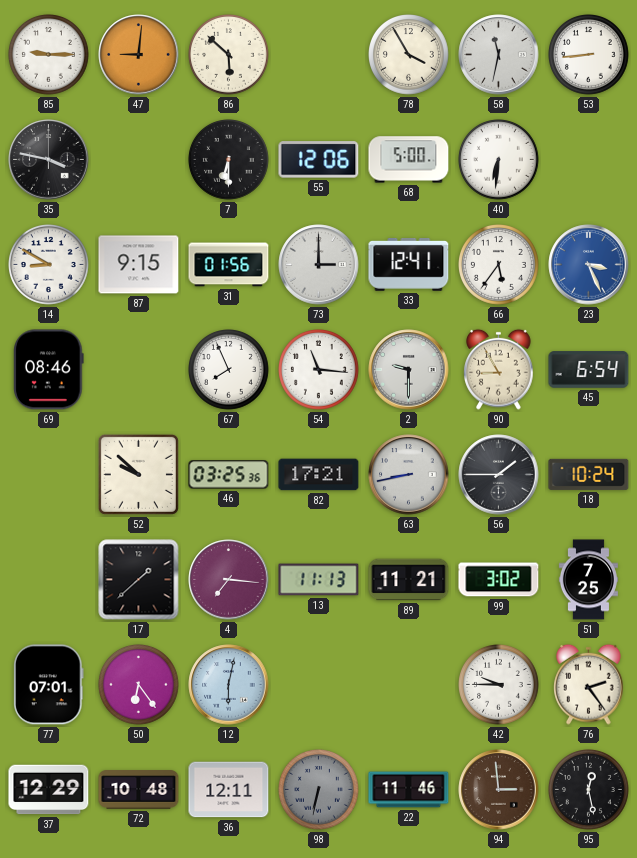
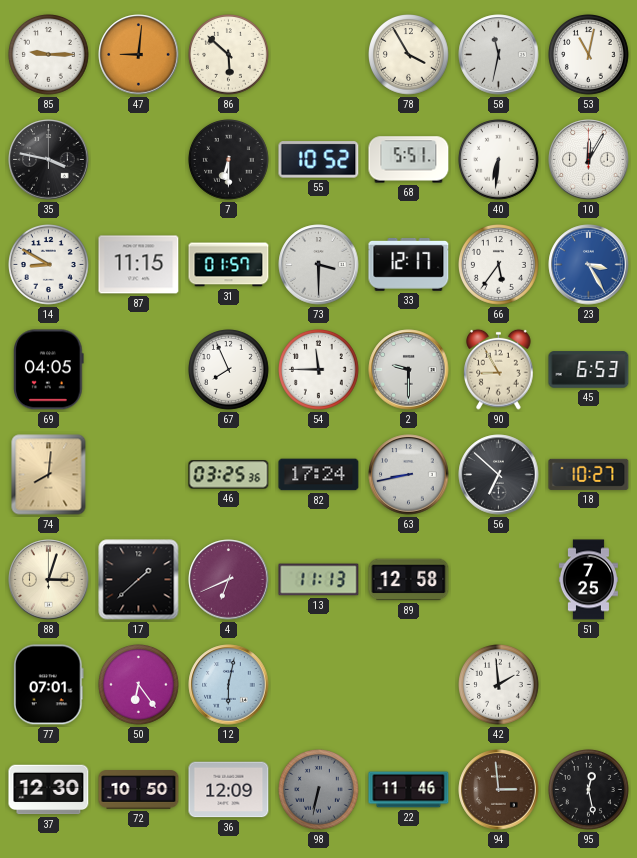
53: 8:44 -> 11:02
55: 12:06 -> 10:52
68: 5:00 -> 5:51
10: none -> 12:05
87: 9:15 -> 11:15
31: 01:56 -> 01:57
73: 3:00 -> 3:30
33: 12:41 -> 12:17
23: 3:26 -> 3:25
69: 08:46 -> 04:05
54: 11:16 -> 11:45
45: 6:54 -> 6:53
74: none -> 8:01
52: 9:52 -> none
82: 17:21 -> 17:24
56: 1:45 -> 6:52
18: 10:24 -> 10:27
88: none -> 3:03
4: 7:16 -> 6:41
89: 11:21 -> 12:58
99: 3:02 -> none
42: 9:45 -> 1:59
76: 2:24 -> none
37: 12:29 -> 12:30
72: 10:48 -> 10:50
36: 12:11 -> 12:09
